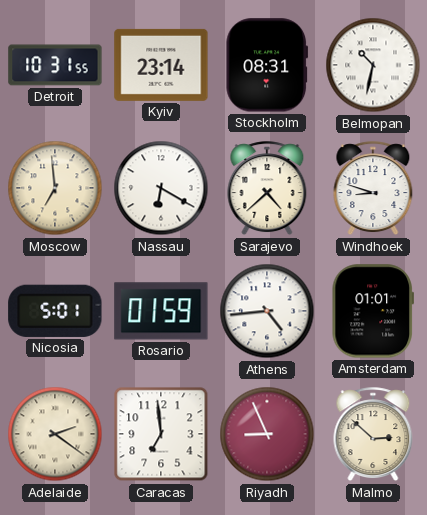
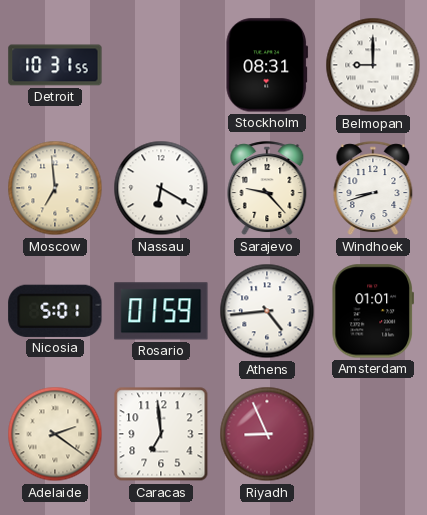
Kyiv: 23:14 -> none
Belmopan: 10:32 -> 9:00
Sarajevo: 4:38 -> 9:23
Windhoek: 8:48 -> 8:42
Malmo: 2:52 -> none
